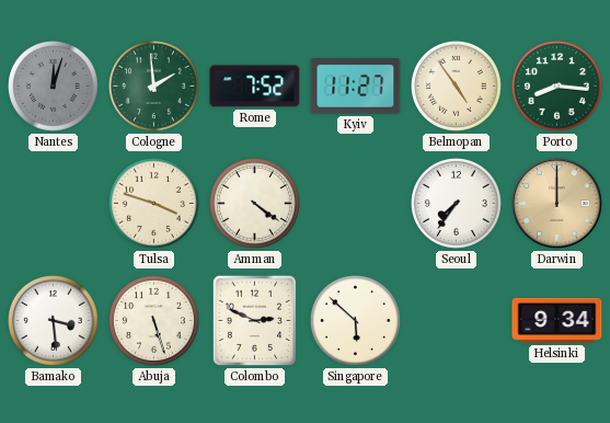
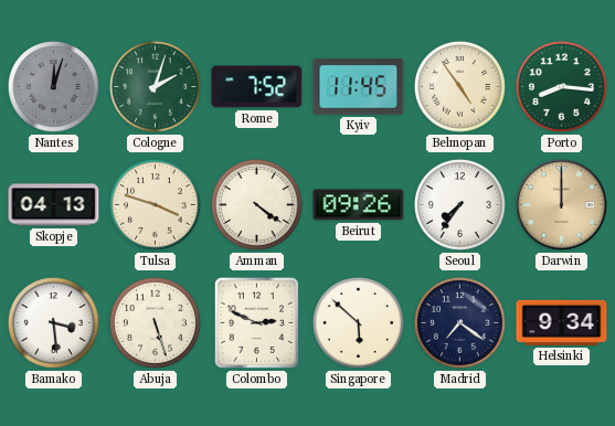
Cologne: 1:59 -> 2:03
Kyiv: 11:27 -> 11:45
Skopje: none -> 04:13
Beirut: none -> 09:26
Madrid: none -> 7:21
